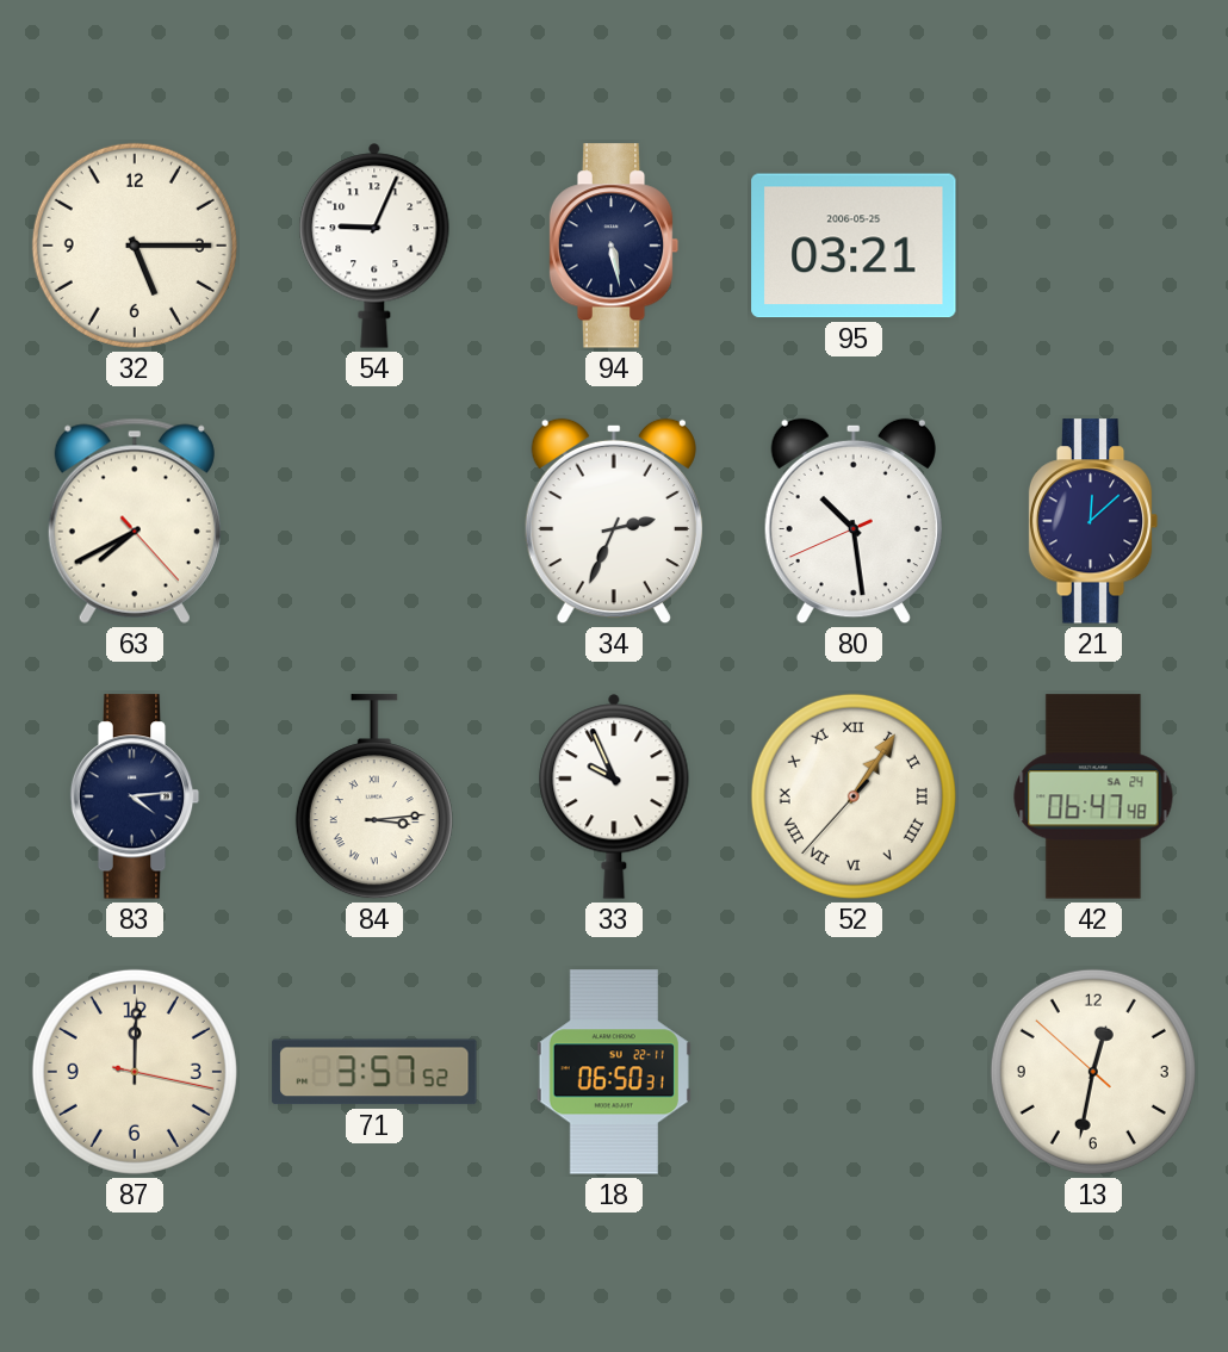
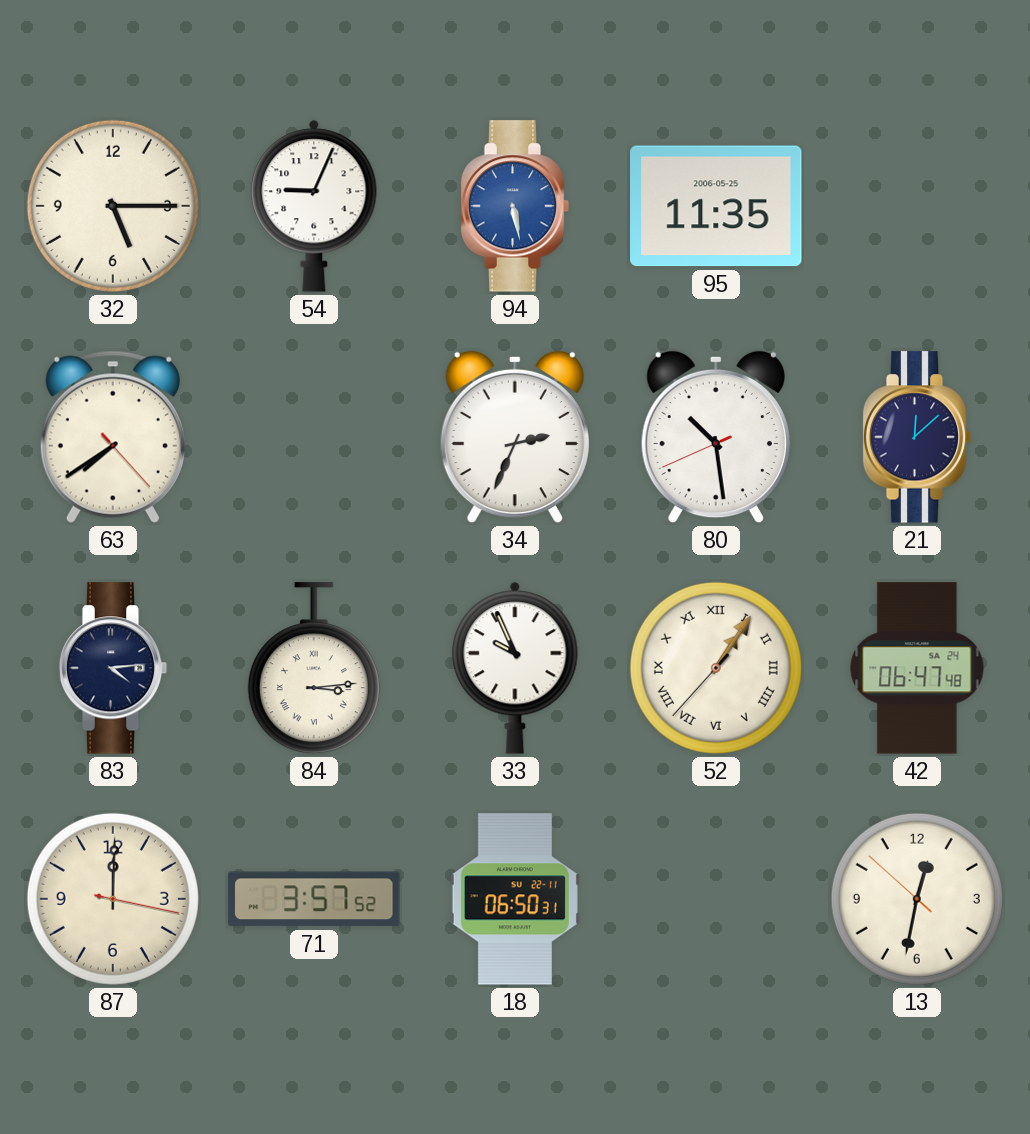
94 dial: navy -> blue
95: 03:21 -> 11:35
63: 7:40 -> 7:39
